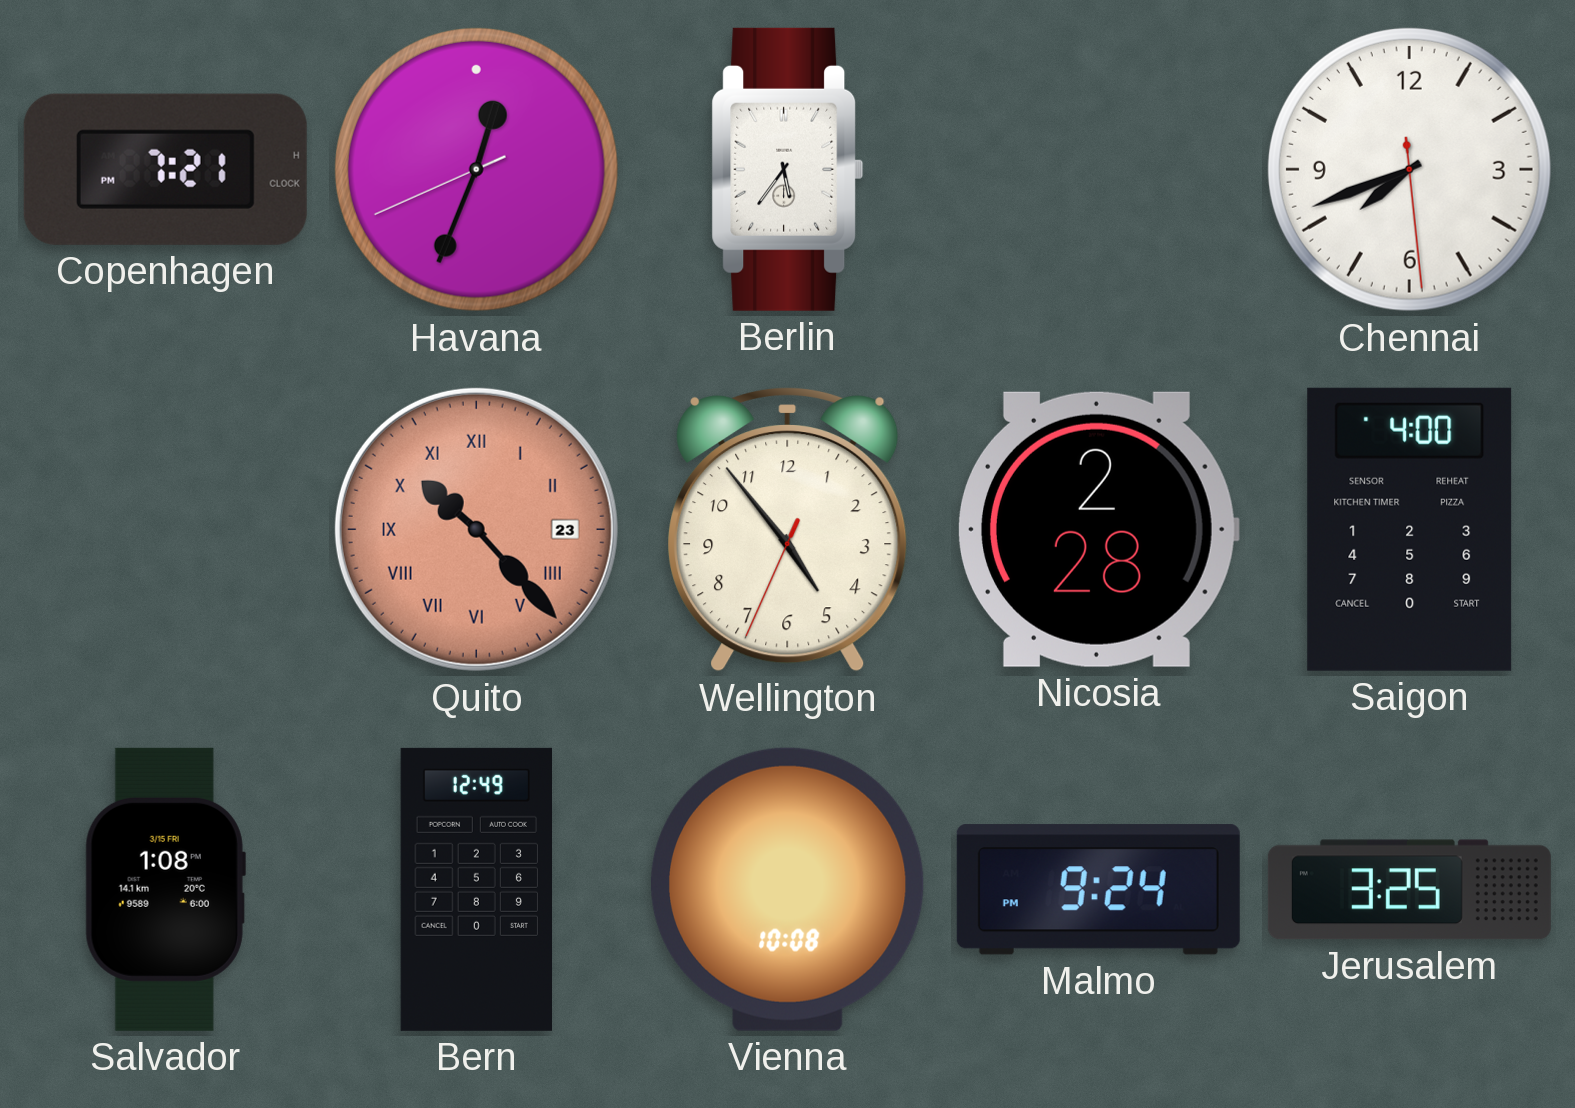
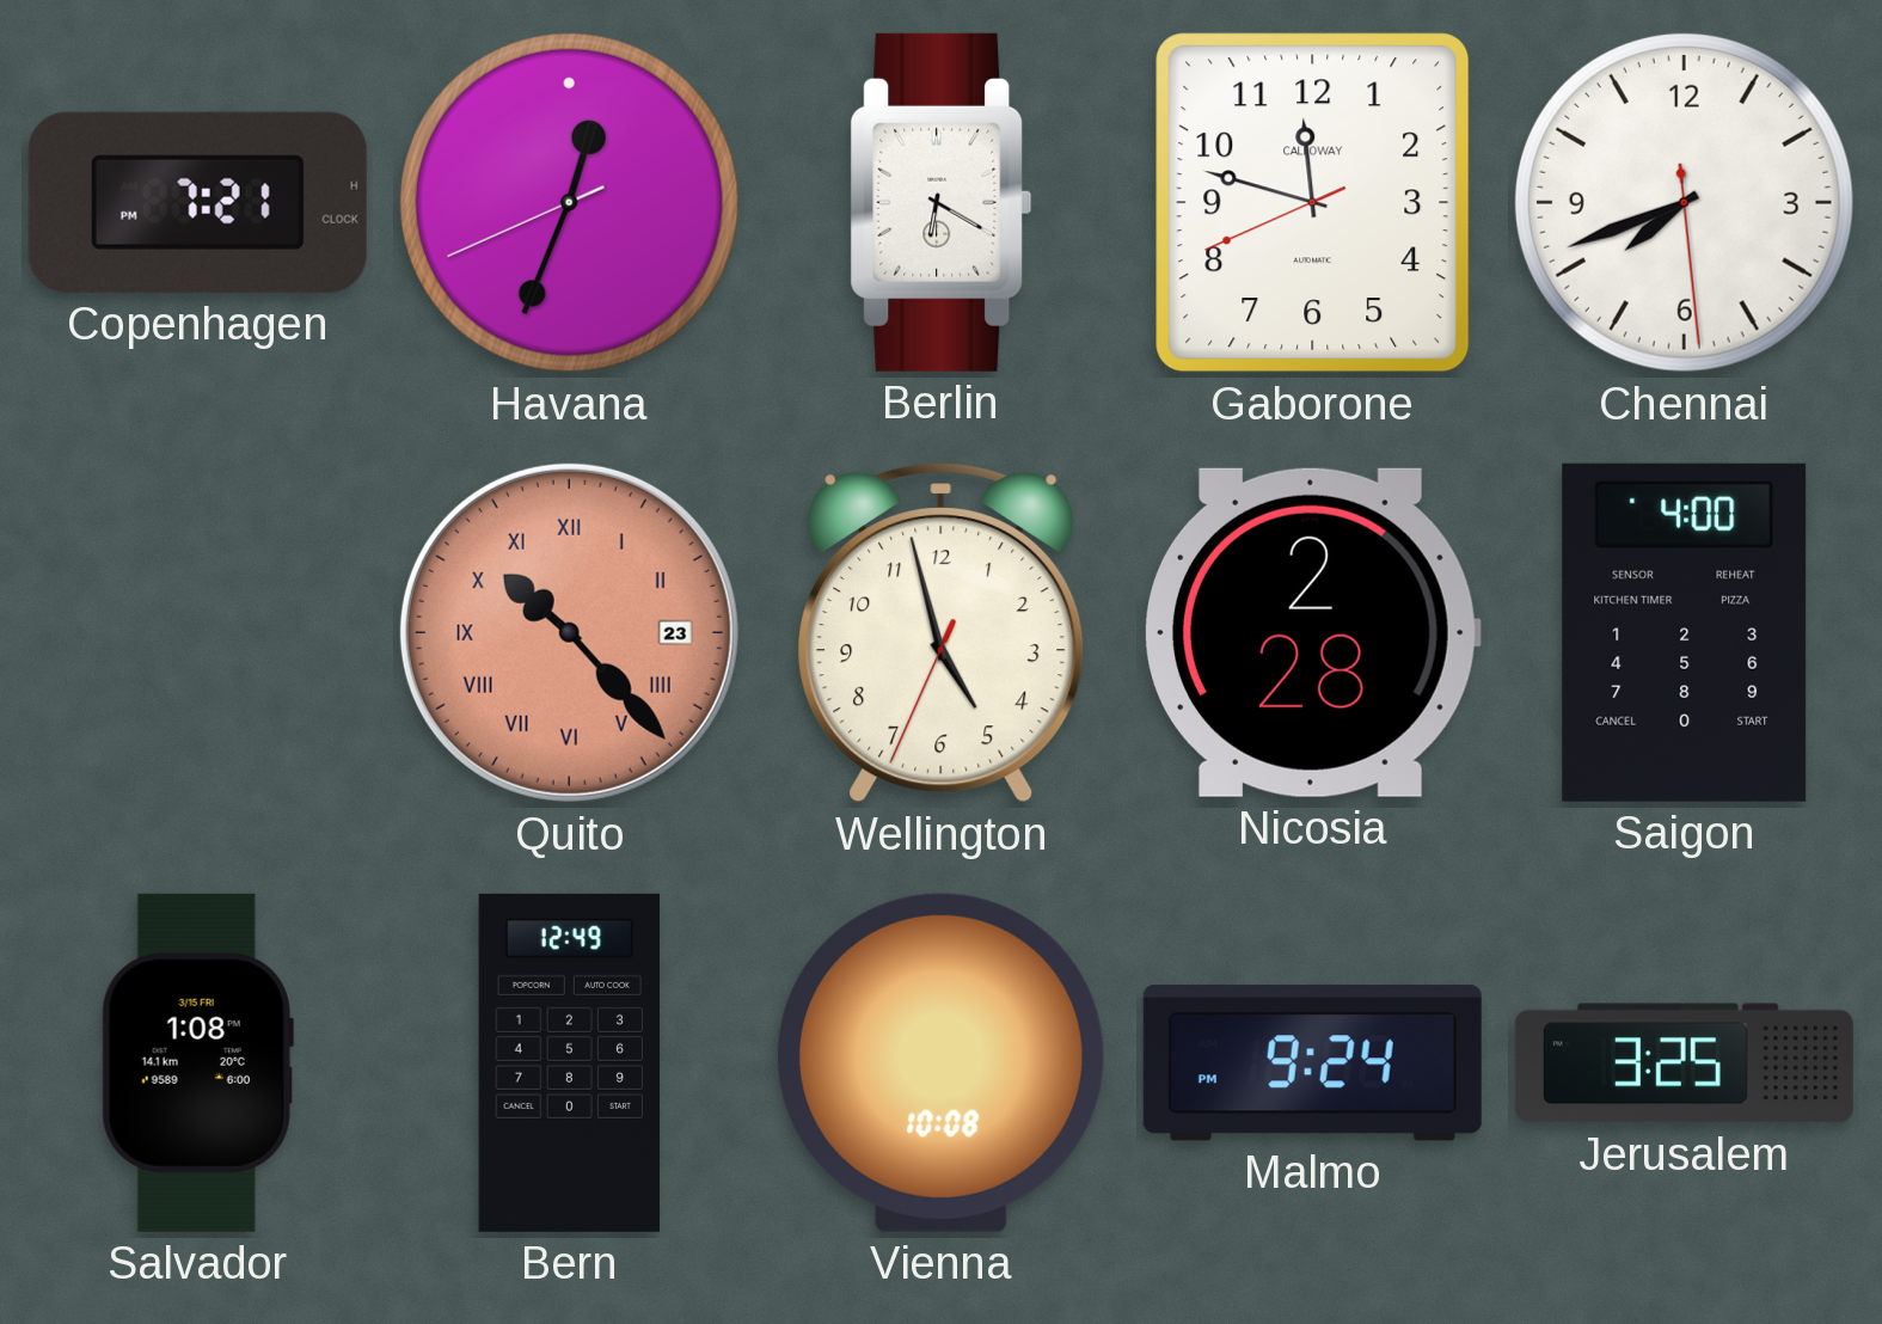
Berlin: 5:36 -> 6:20
Gaborone: none -> 11:47
Wellington: 4:53 -> 4:57
